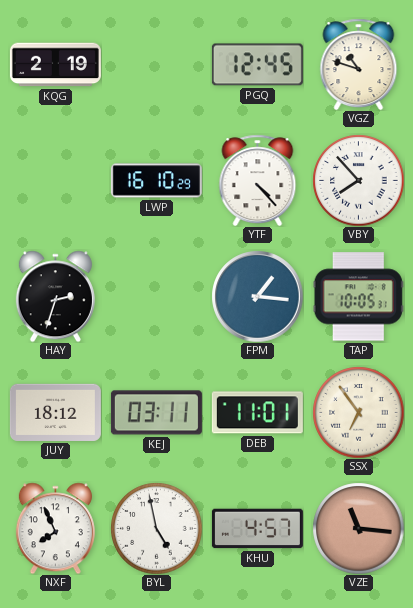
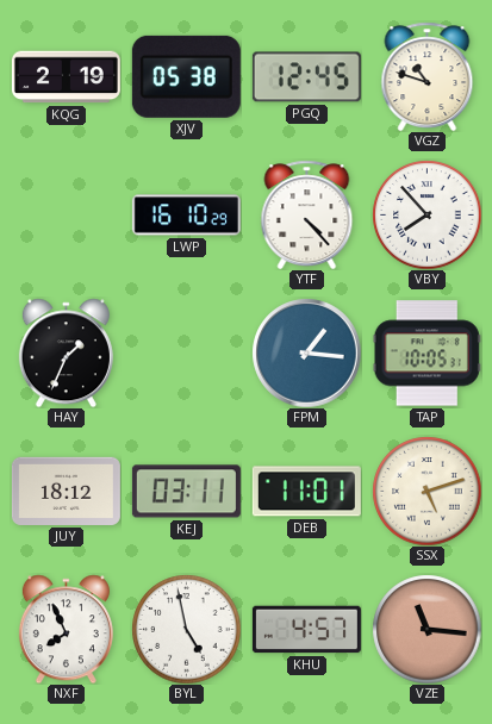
XJV: none -> 05:38
HAY: 2:33 -> 1:34
SSX: 6:54 -> 5:12
